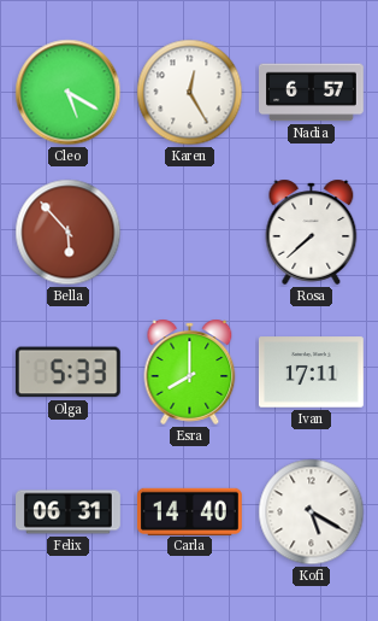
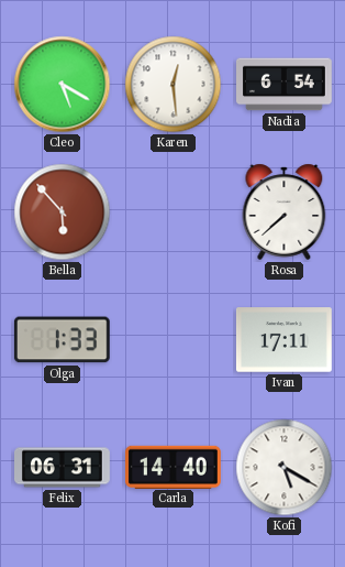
Karen: 12:25 -> 12:29
Nadia: 6:57 -> 6:54
Olga: 5:33 -> 1:33
Esra: 8:00 -> none
